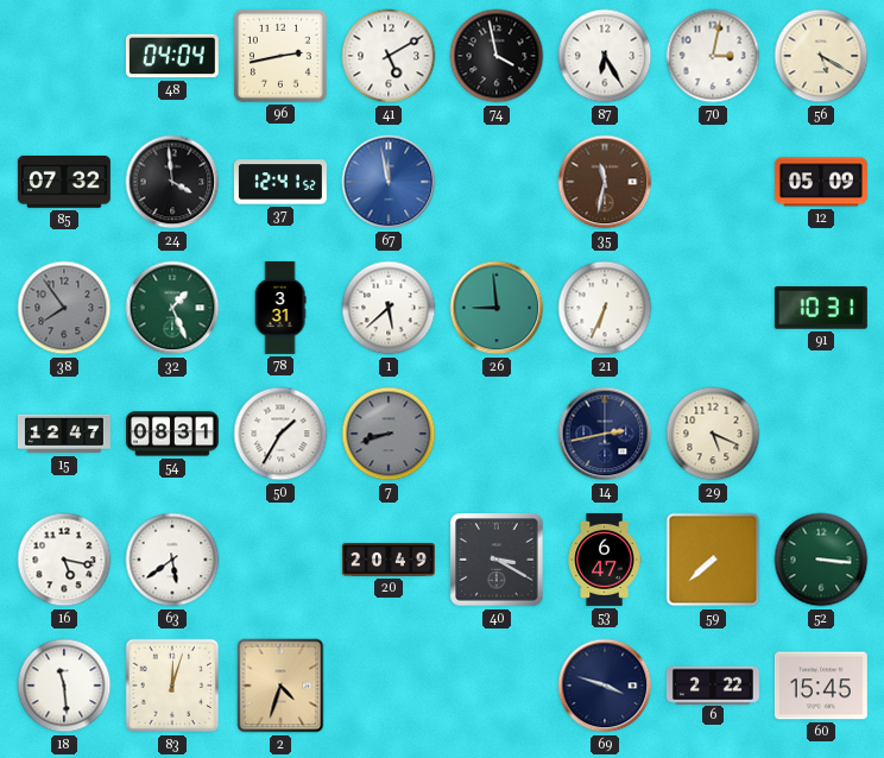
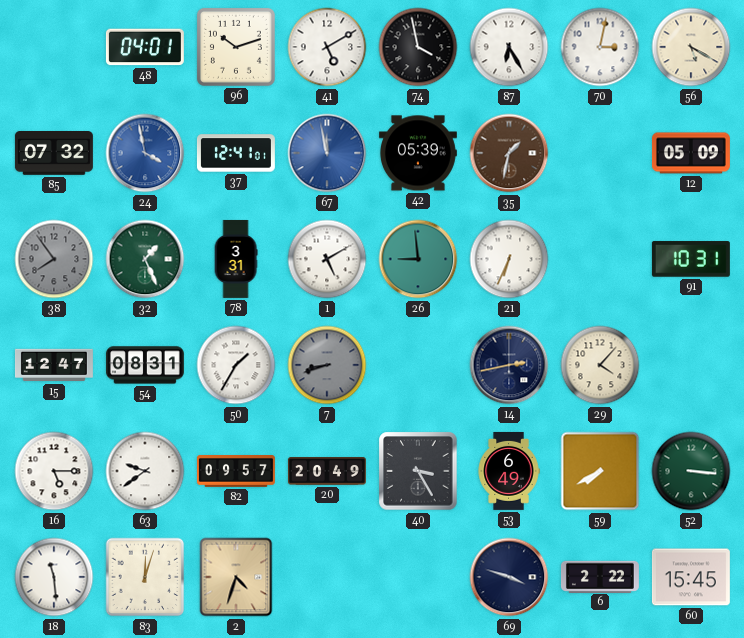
48: 04:04 -> 04:01
96: 2:43 -> 10:12
24: 3:59 -> 3:58
24 dial: black -> blue
37: 12:41:52 -> 12:41:01
42: none -> 05:39
35: 11:32 -> 1:32
1: 5:38 -> 5:10
29: 5:19 -> 4:07
16: 5:17 -> 5:15
63: 5:39 -> 9:39
82: none -> 09:57
40: 3:20 -> 3:25
53: 6:47 -> 6:49
59: 7:38 -> 7:40
